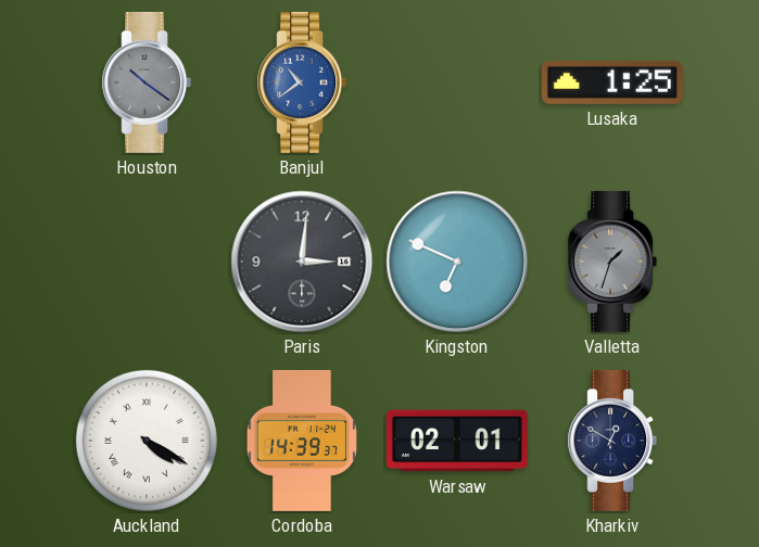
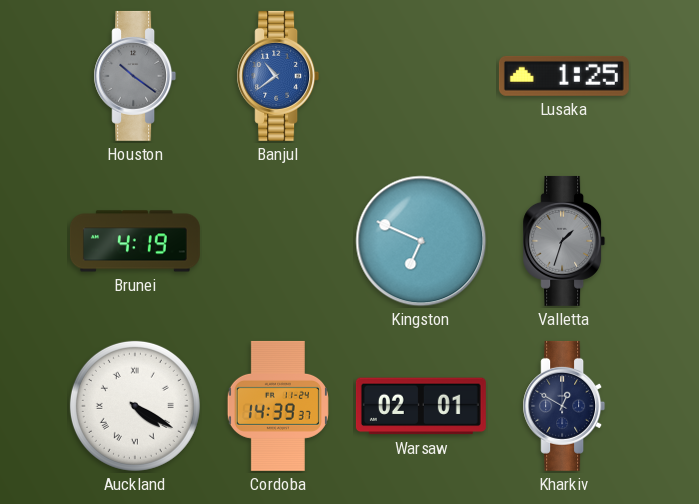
Brunei: none -> 4:19
Paris: 3:01 -> none
